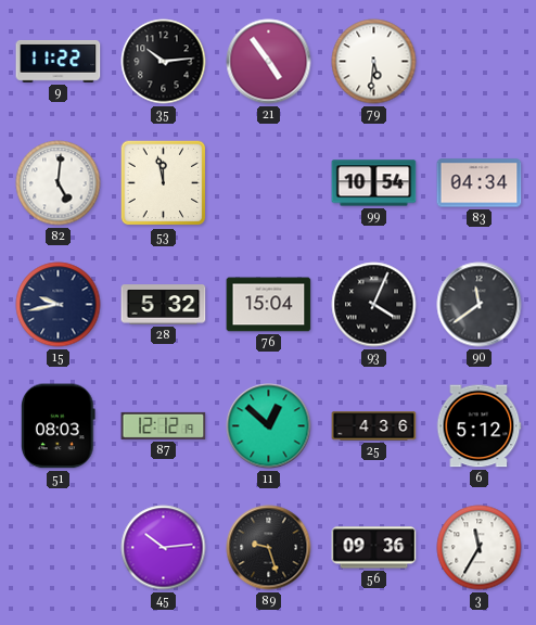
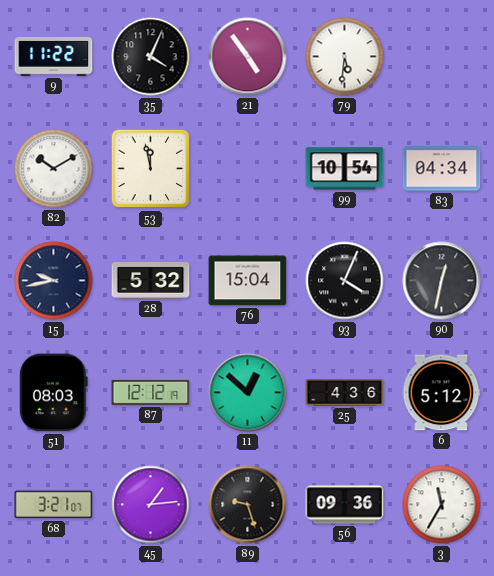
35: 10:14 -> 4:04
82: 5:01 -> 10:10
90: 11:39 -> 12:32
68: none -> 3:21
45: 10:14 -> 1:14
